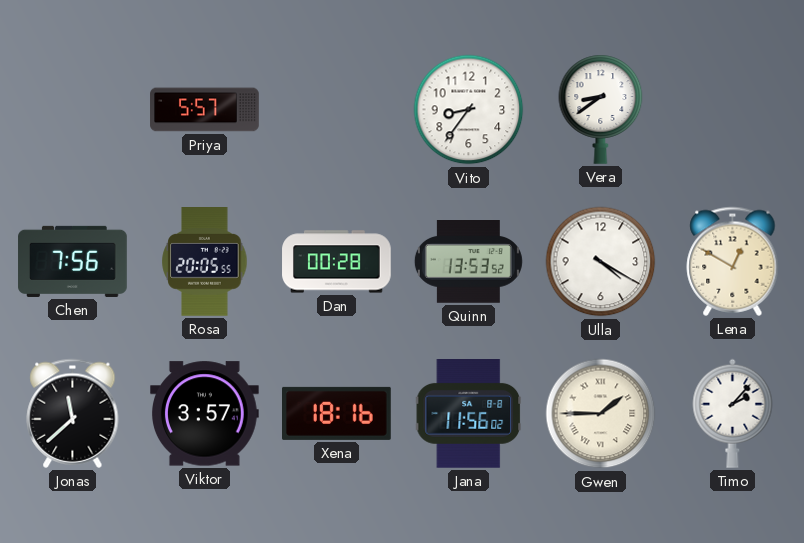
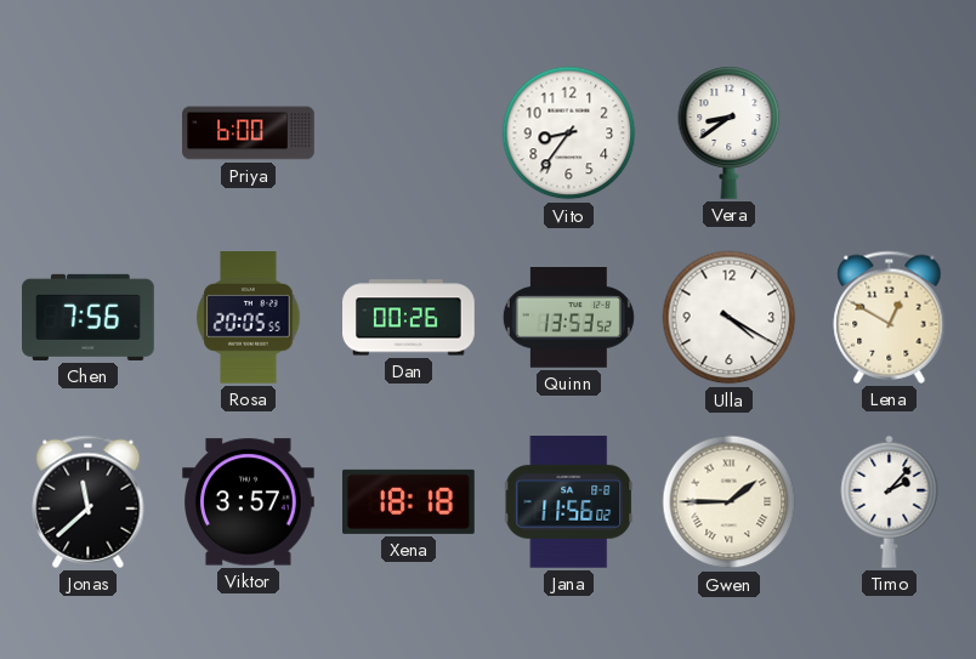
Priya: 5:57 -> 6:00
Dan: 00:28 -> 00:26
Xena: 18:16 -> 18:18
